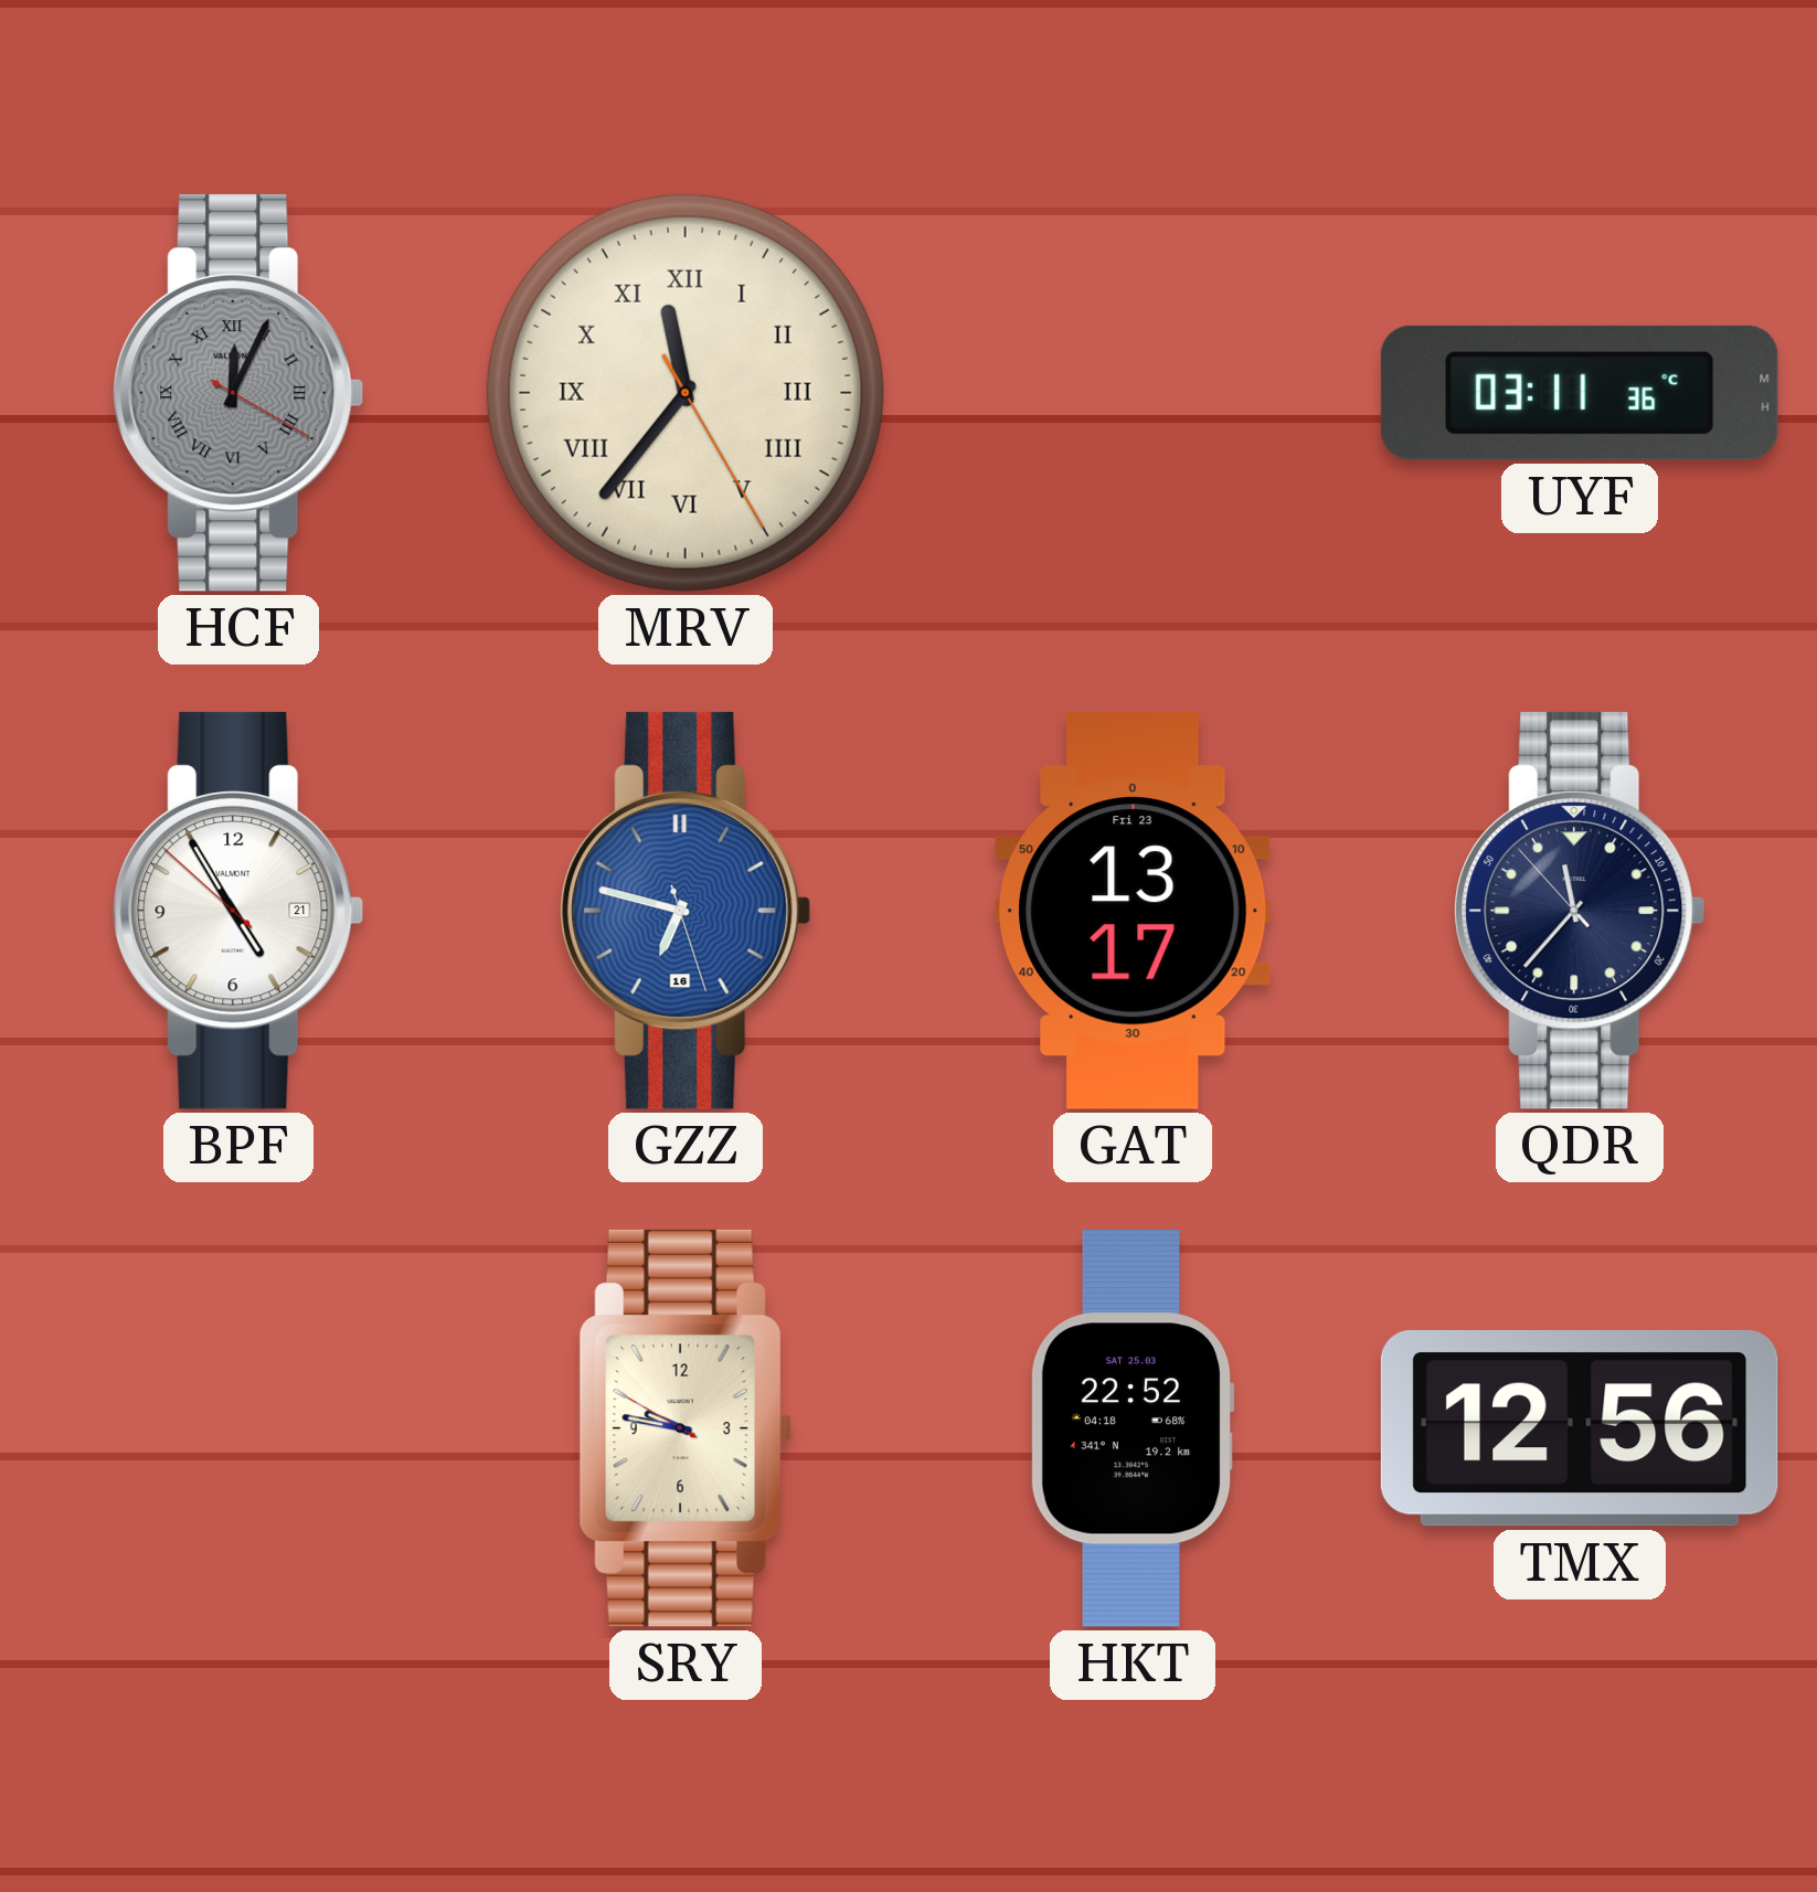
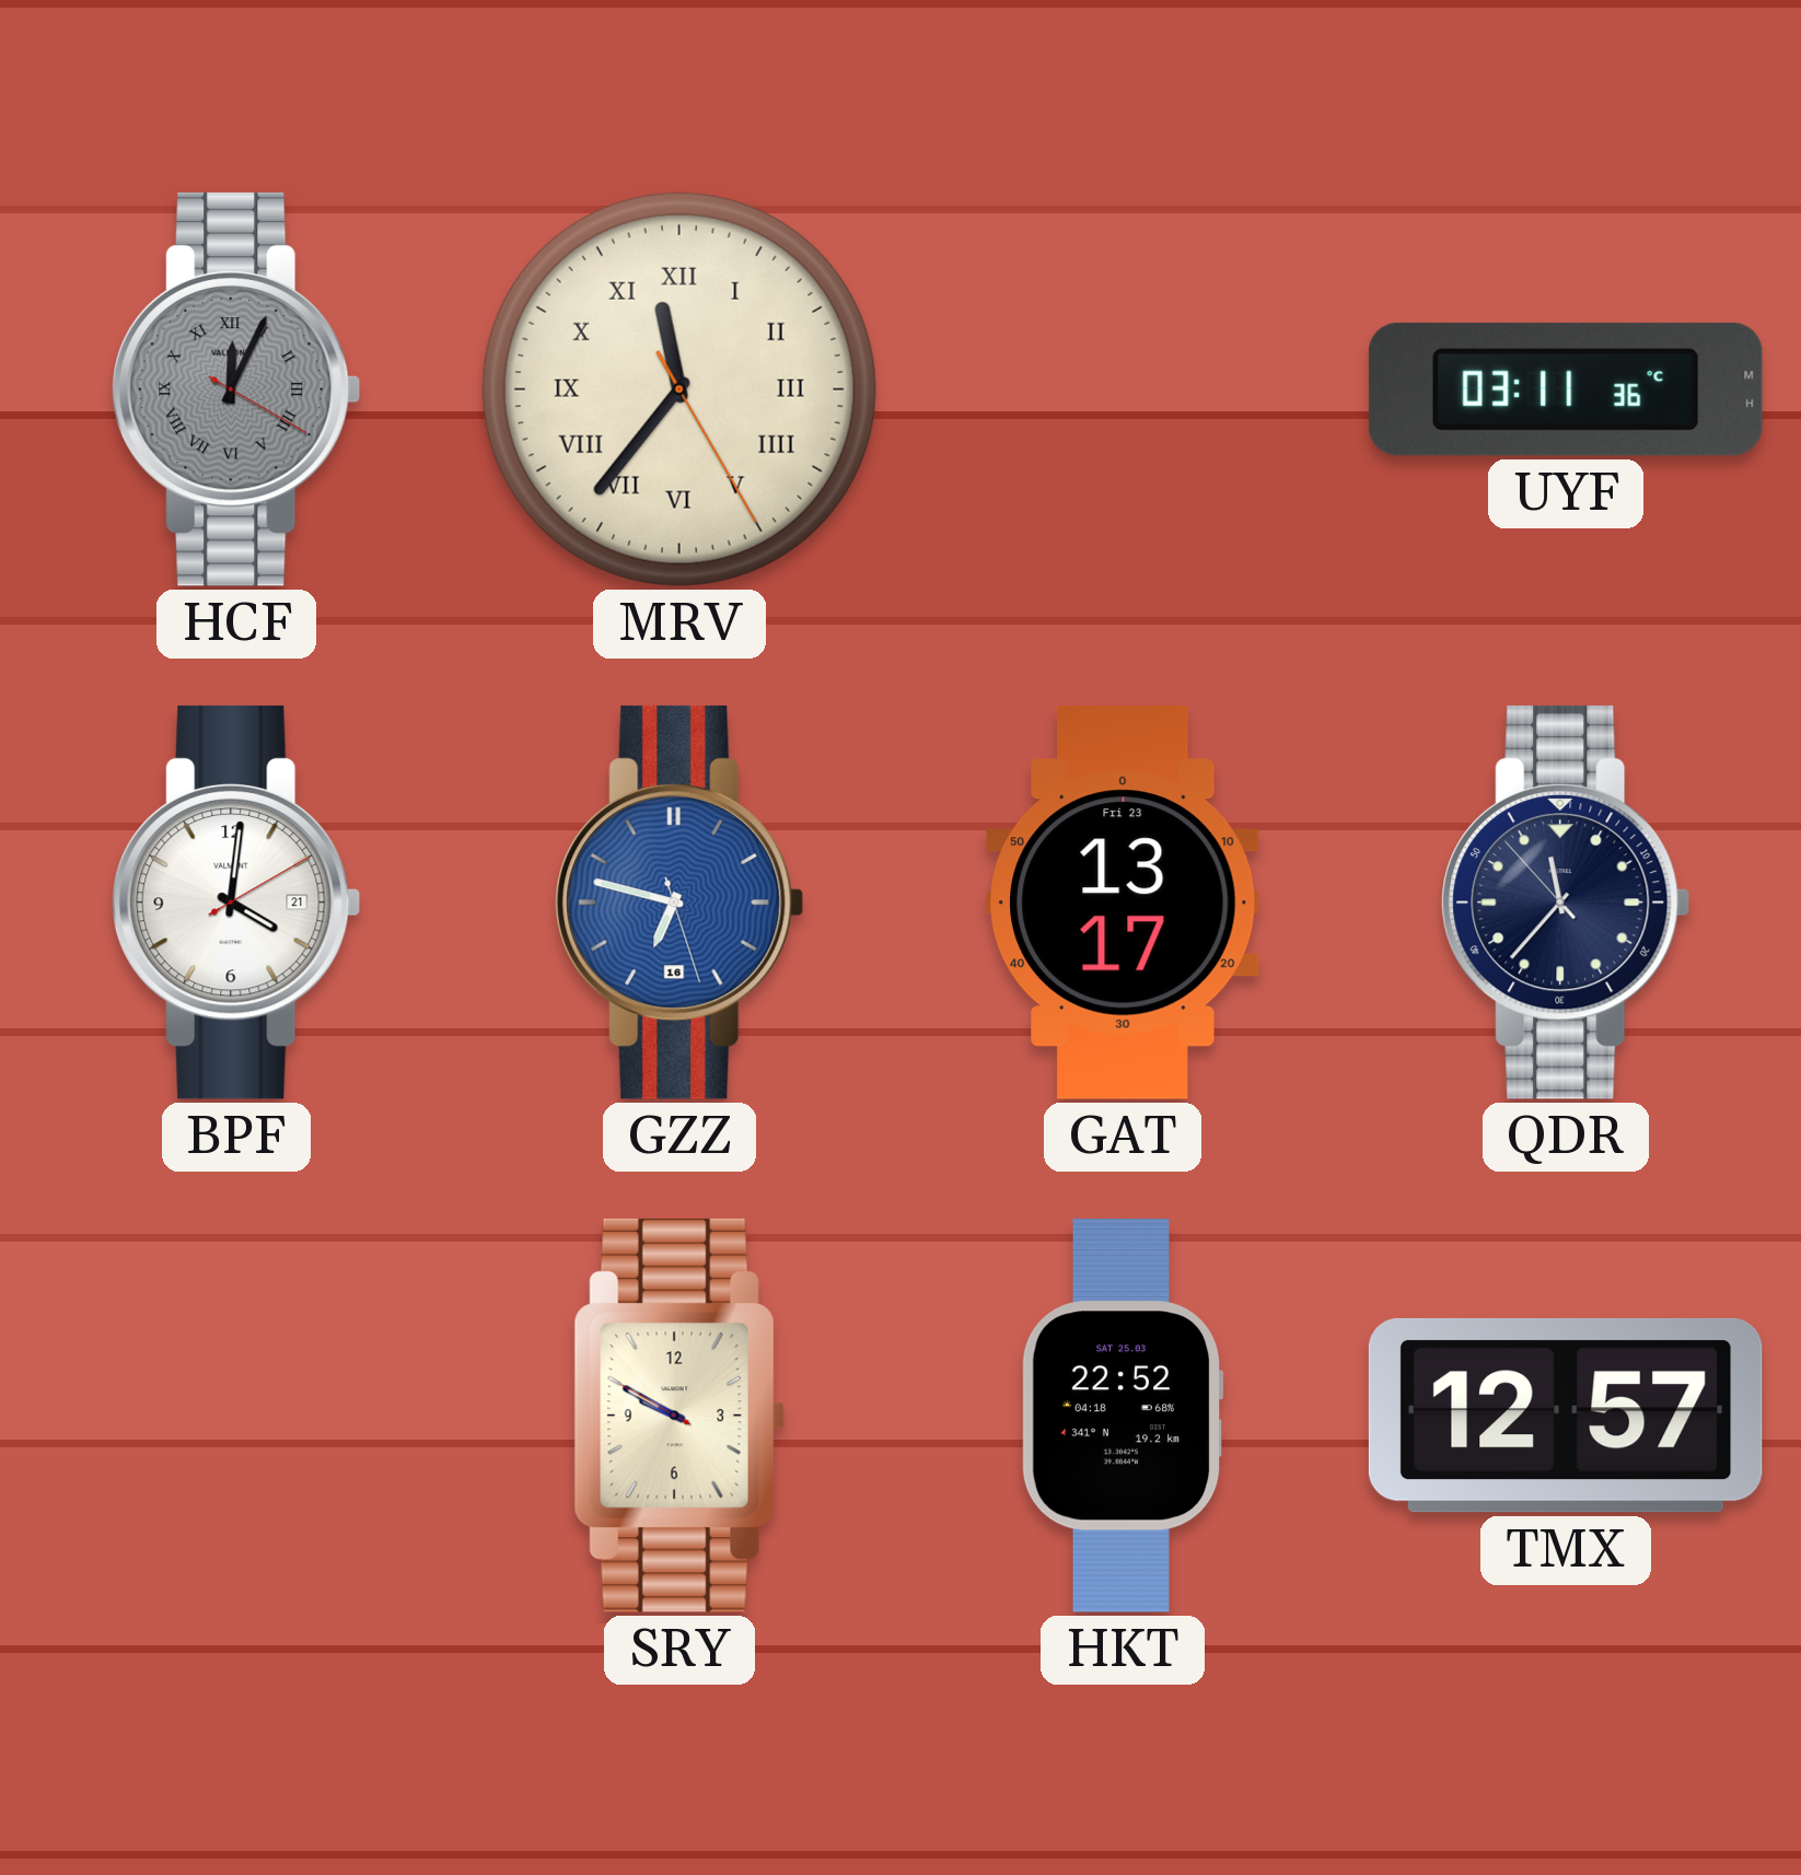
BPF: 4:54 -> 4:01
SRY: 9:46 -> 9:49
TMX: 12:56 -> 12:57
